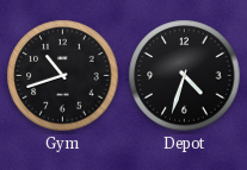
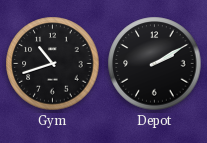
Depot: 4:33 -> 2:10
